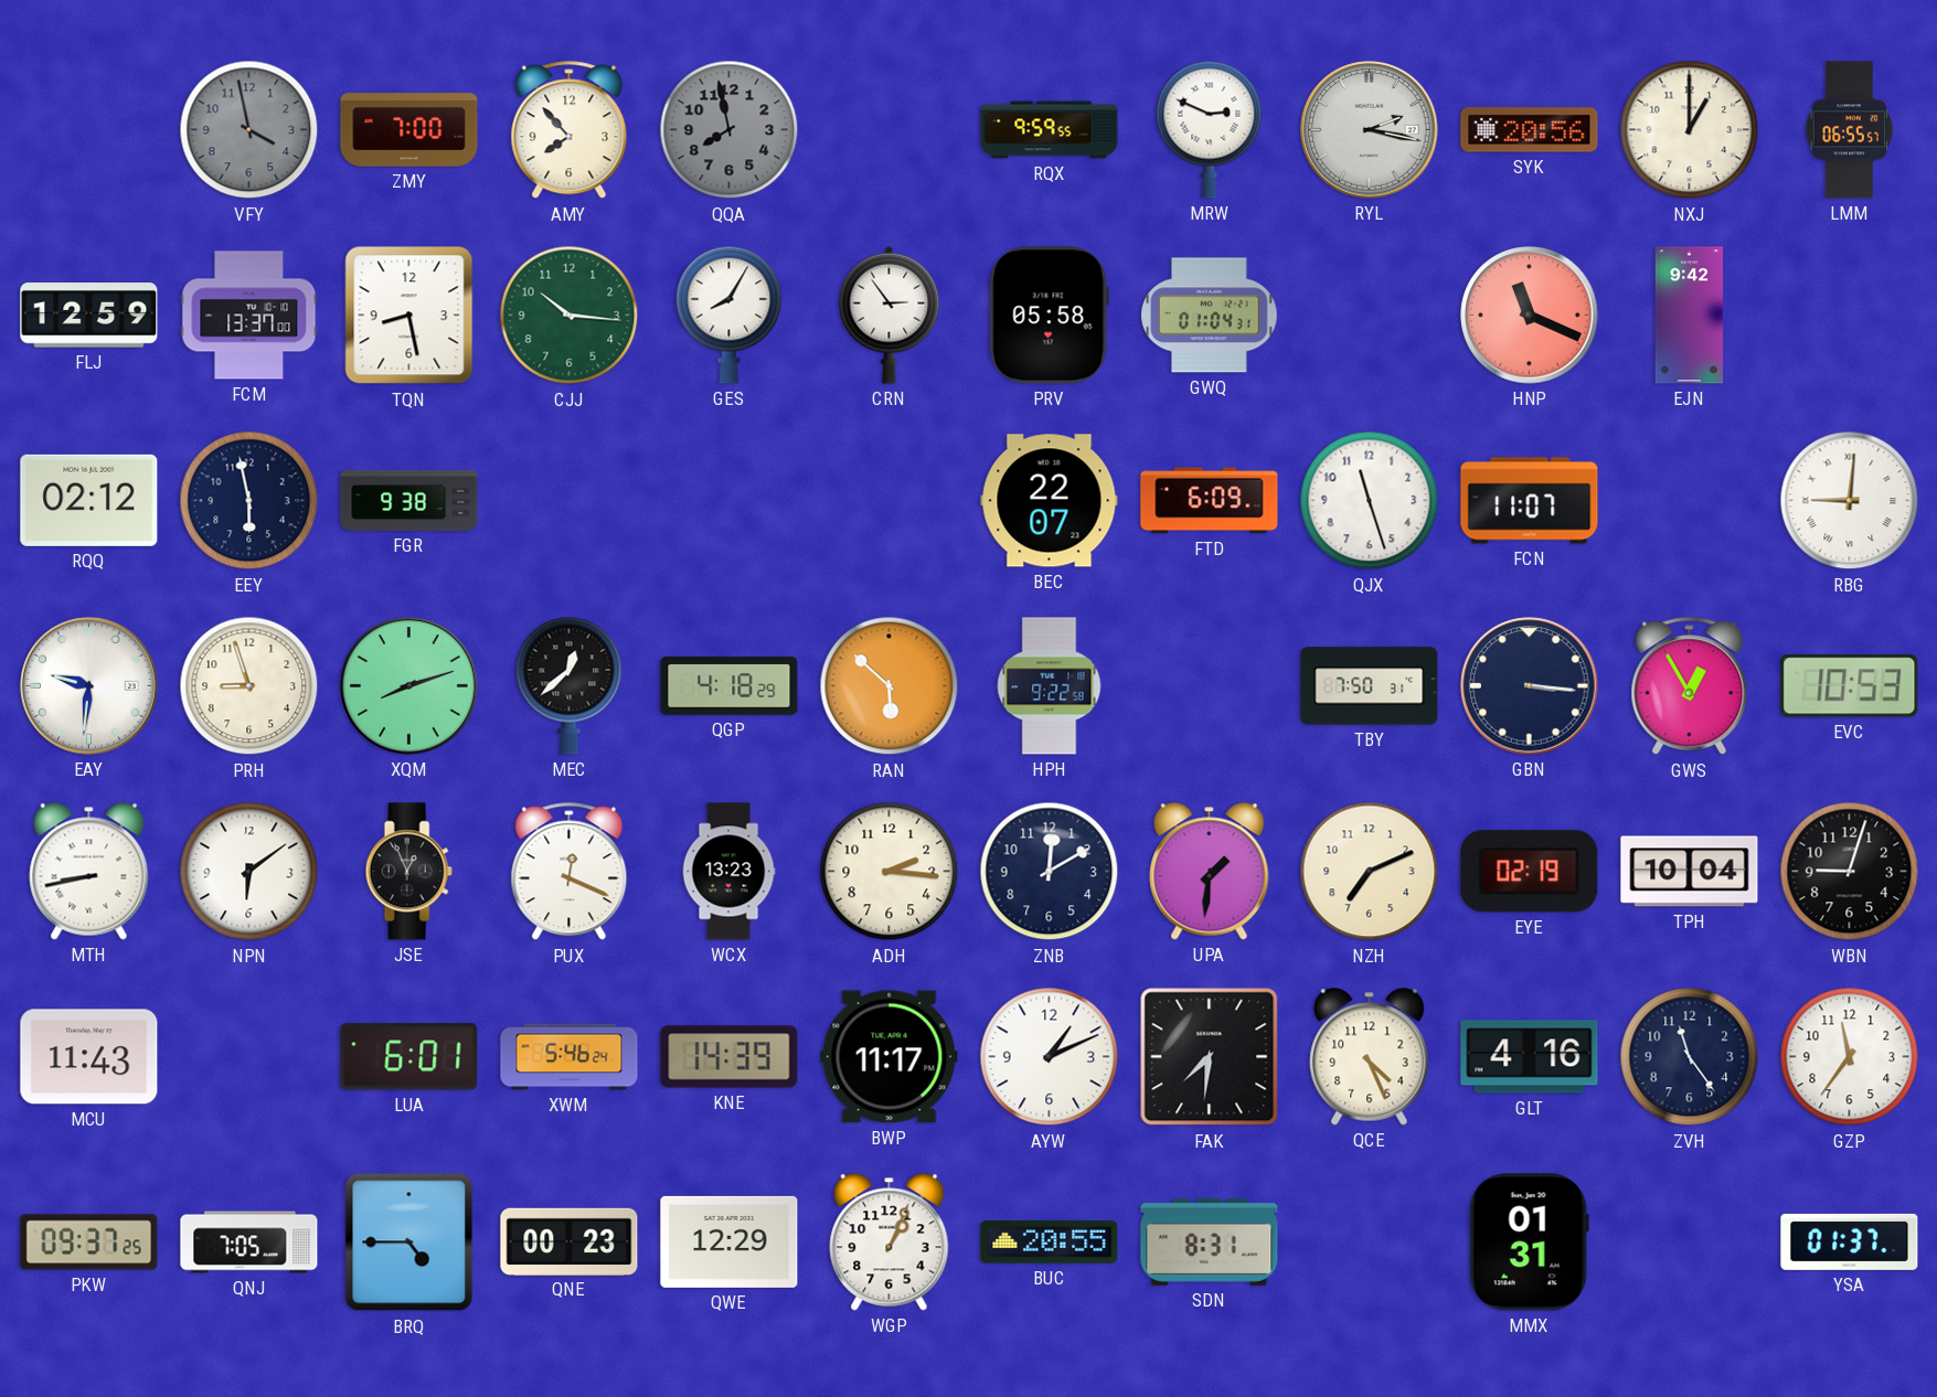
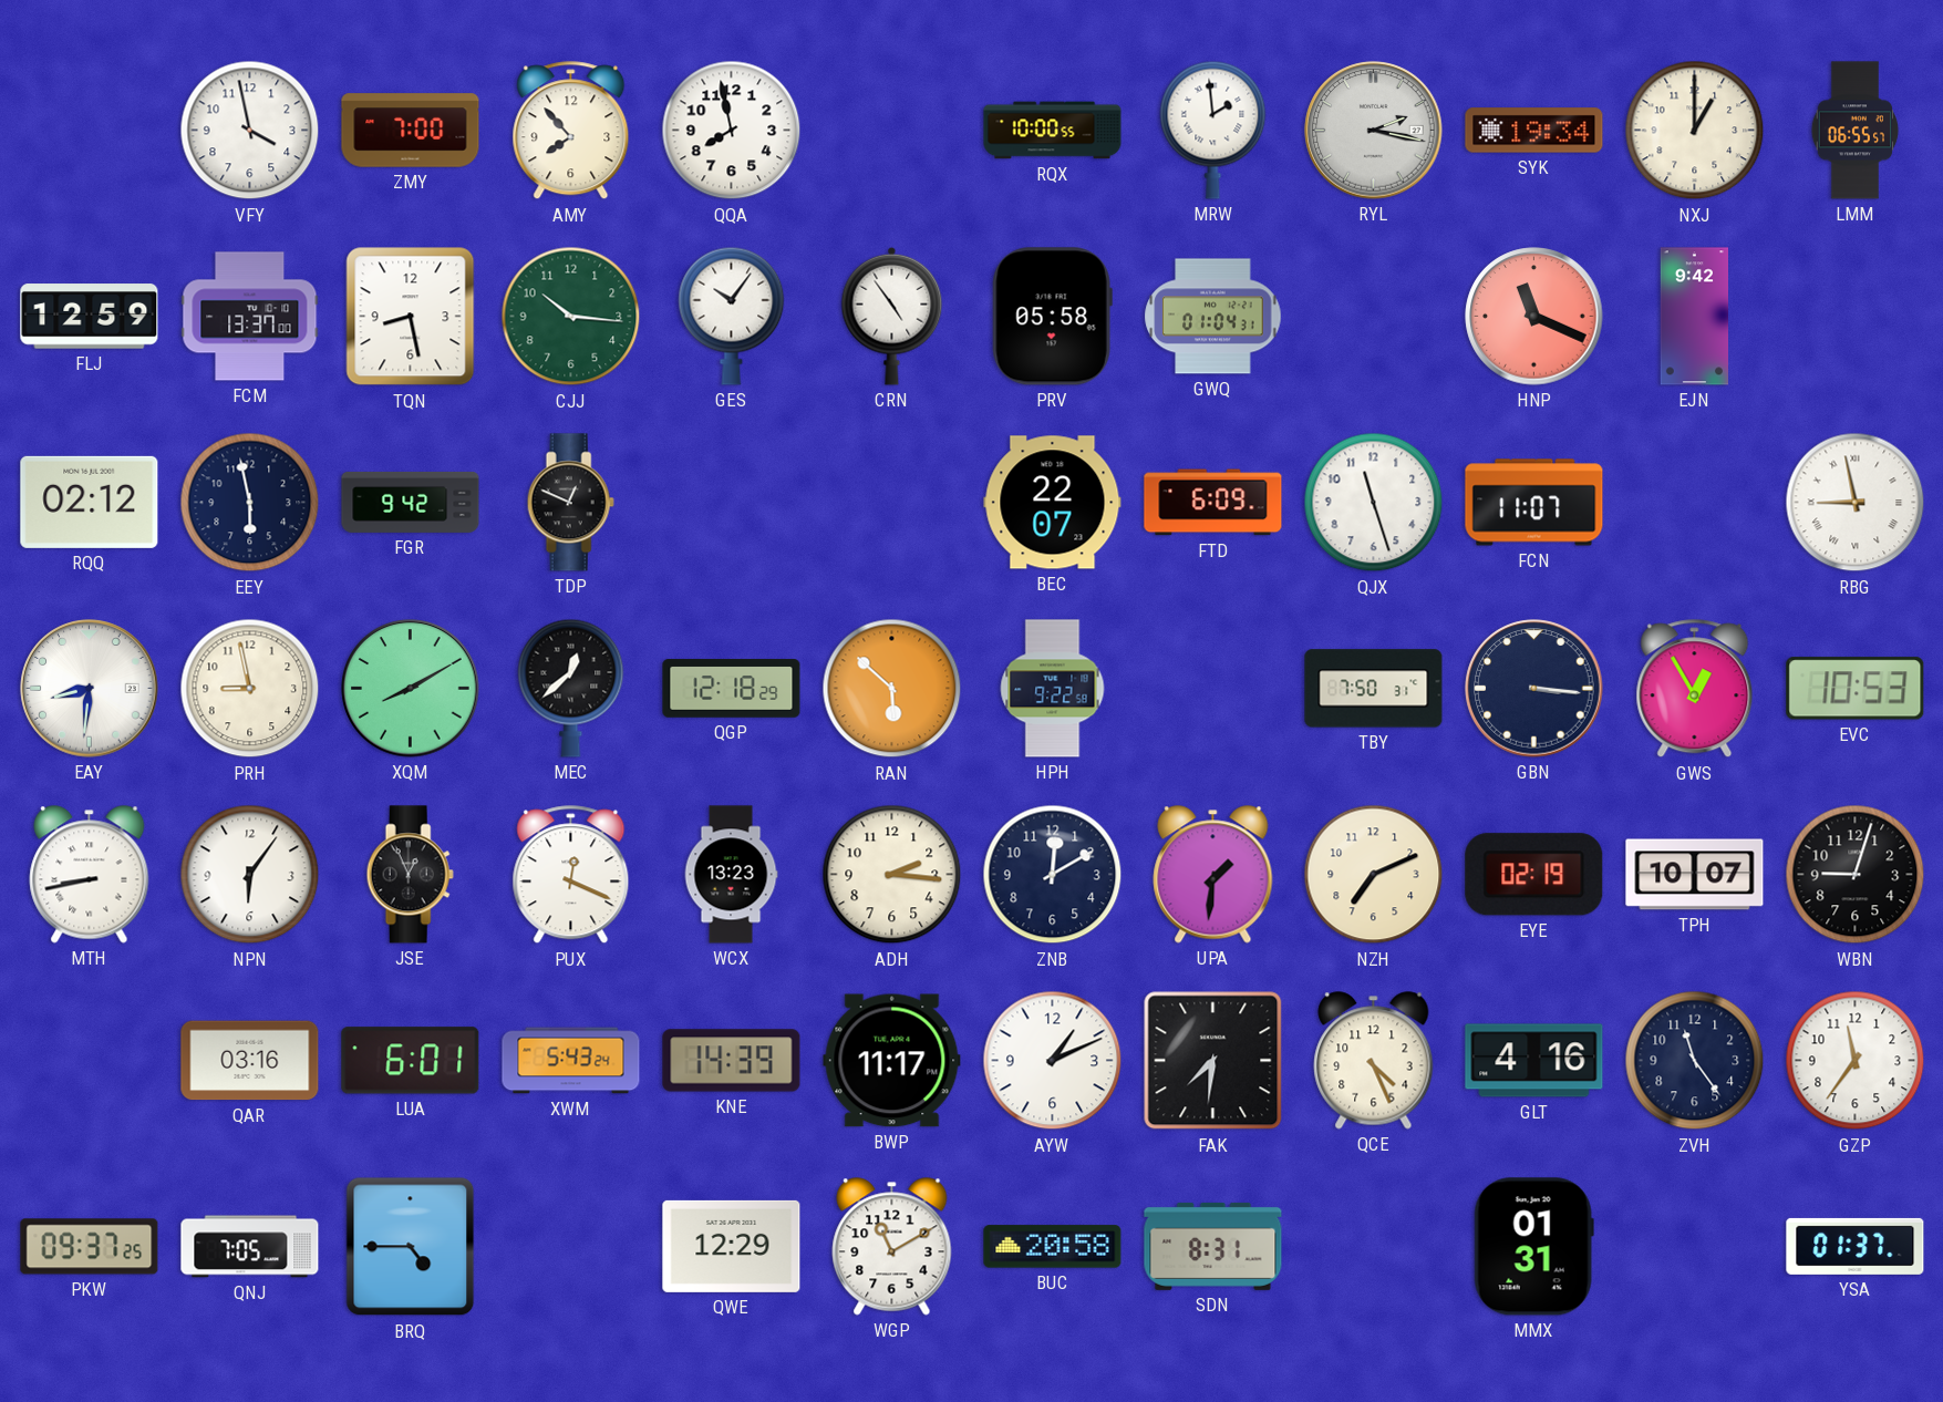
VFY dial: grey -> white
QQA dial: grey -> white
RQX: 9:59 -> 10:00
MRW: 2:49 -> 1:59
SYK: 20:56 -> 19:34
GES: 8:05 -> 10:06
CRN: 2:54 -> 4:54
FGR: 9:38 -> 9:42
TDP: none -> 12:49
RBG: 9:01 -> 8:58
EAY: 9:31 -> 8:31
PRH: 8:57 -> 8:58
XQM: 8:12 -> 8:10
QGP: 4:18 -> 12:18
NPN: 6:09 -> 6:06
TPH: 10:04 -> 10:07
MCU: 11:43 -> none
QAR: none -> 03:16
XWM: 5:46 -> 5:43
QNE: 00:23 -> none
WGP: 1:04 -> 11:10
BUC: 20:55 -> 20:58
